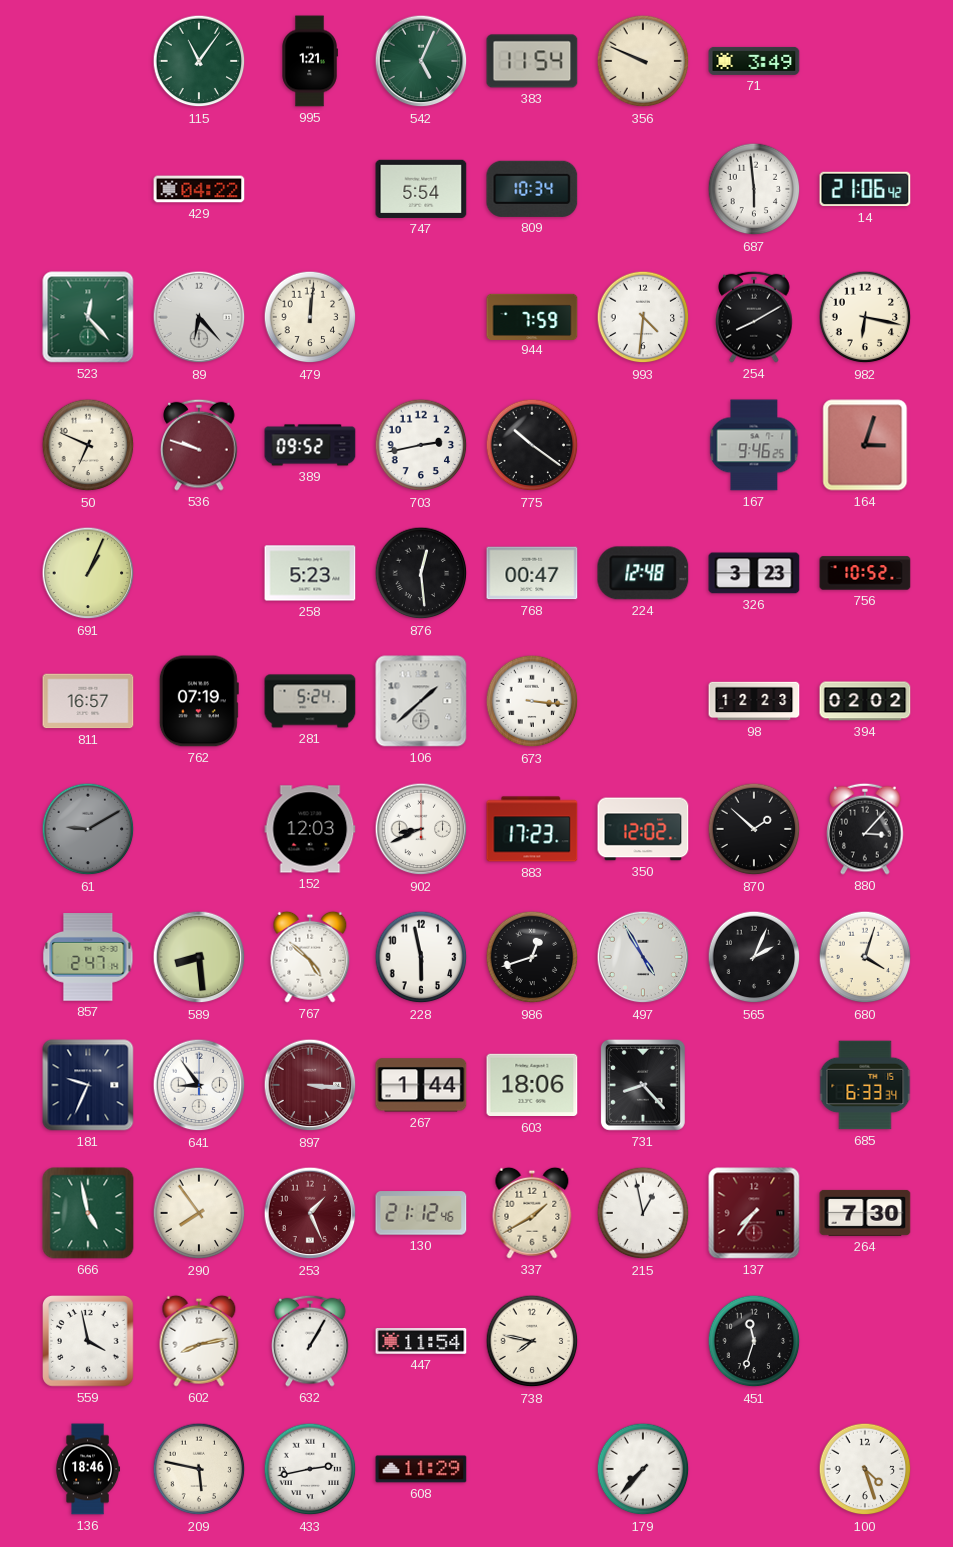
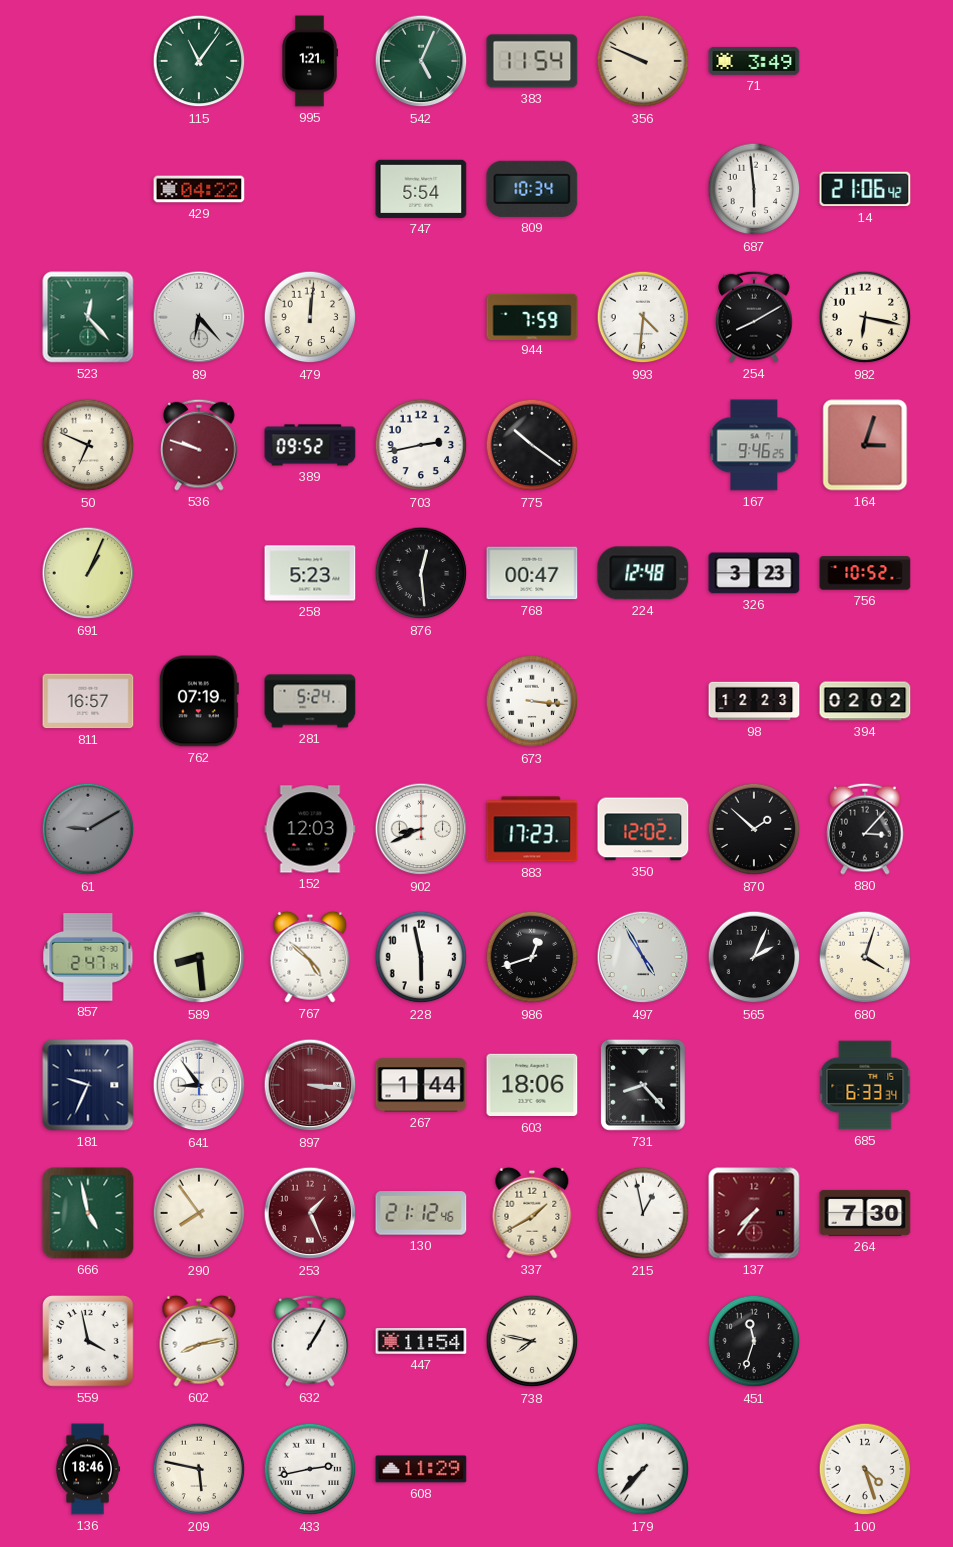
106: 1:38 -> none
